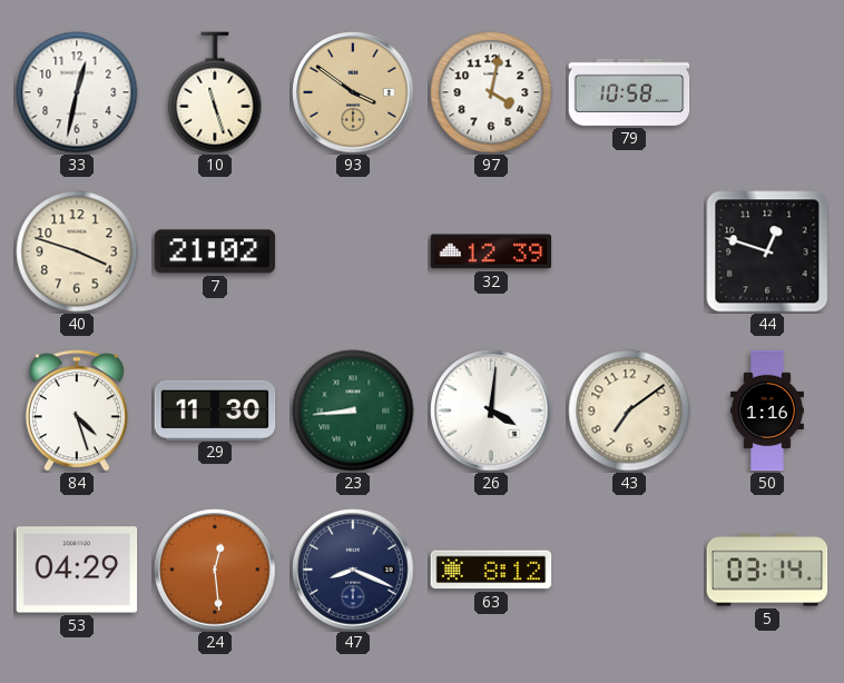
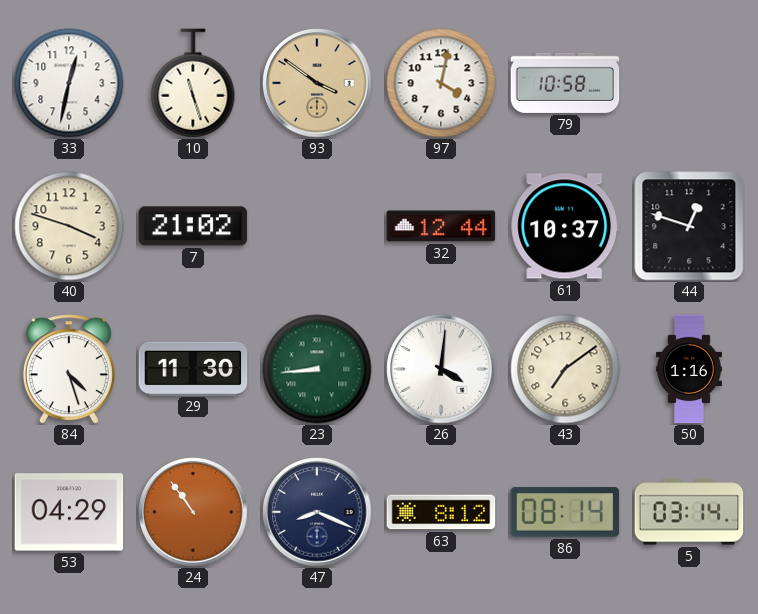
32: 12:39 -> 12:44
61: none -> 10:37
24: 12:29 -> 10:54
86: none -> 08:14
